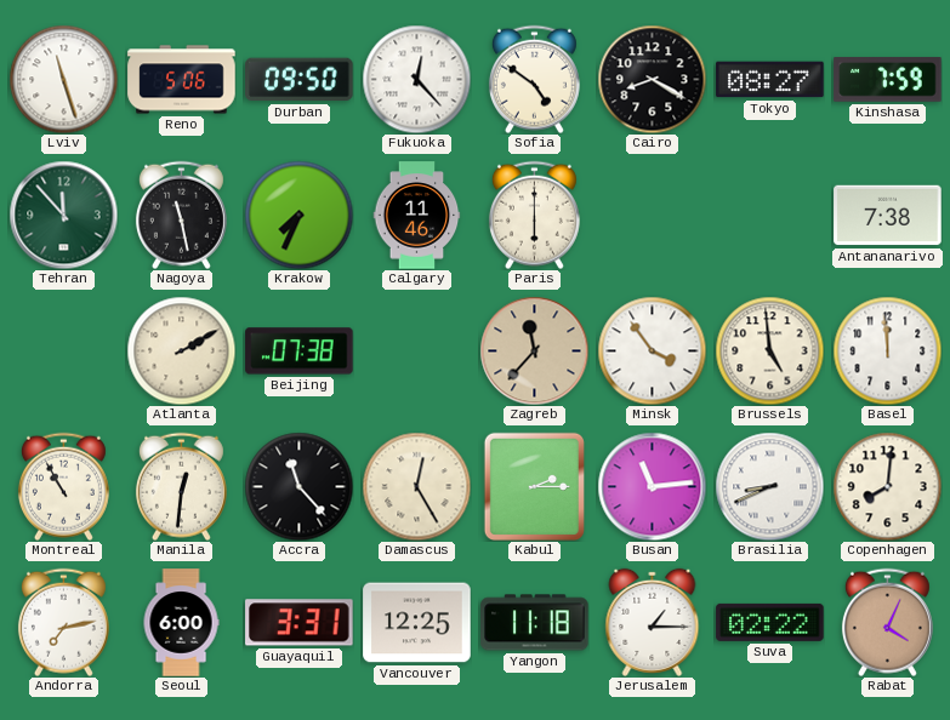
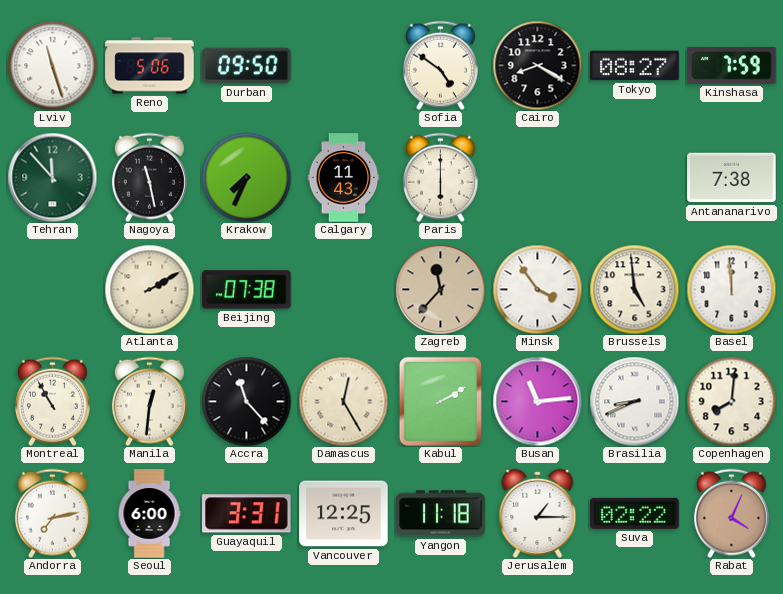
Fukuoka: 12:23 -> none
Calgary: 11:46 -> 11:43
Kabul: 2:15 -> 2:10
